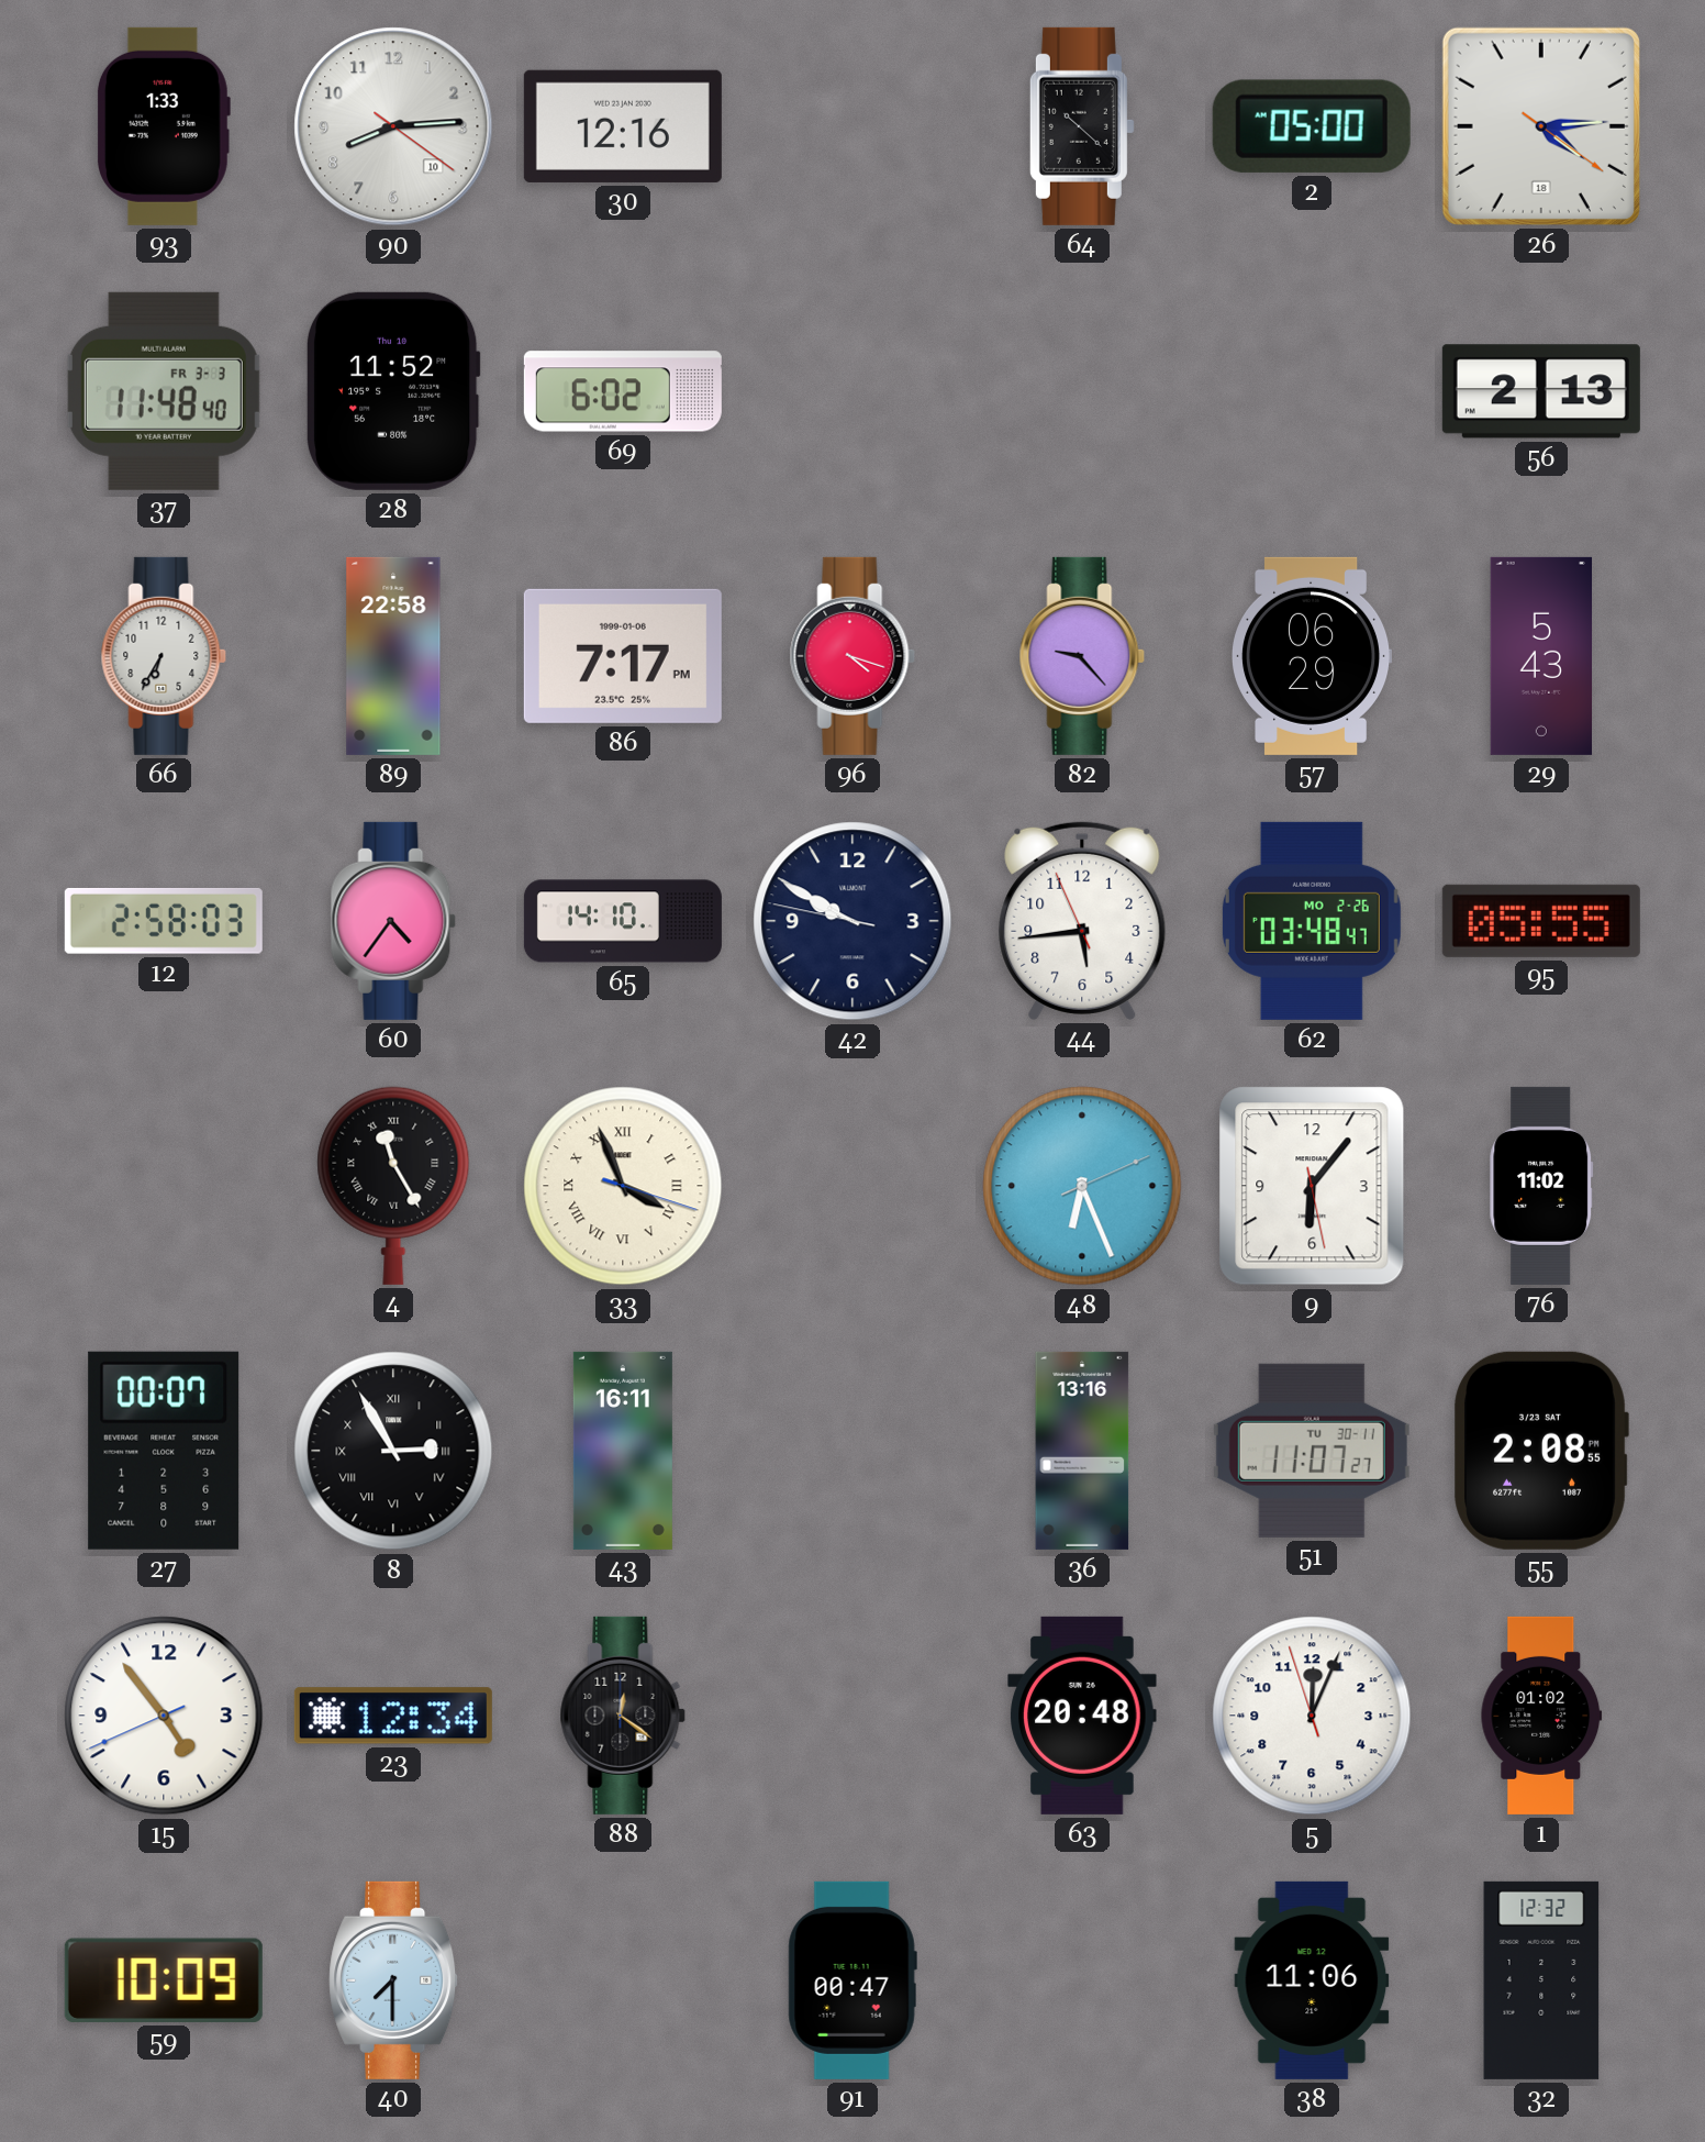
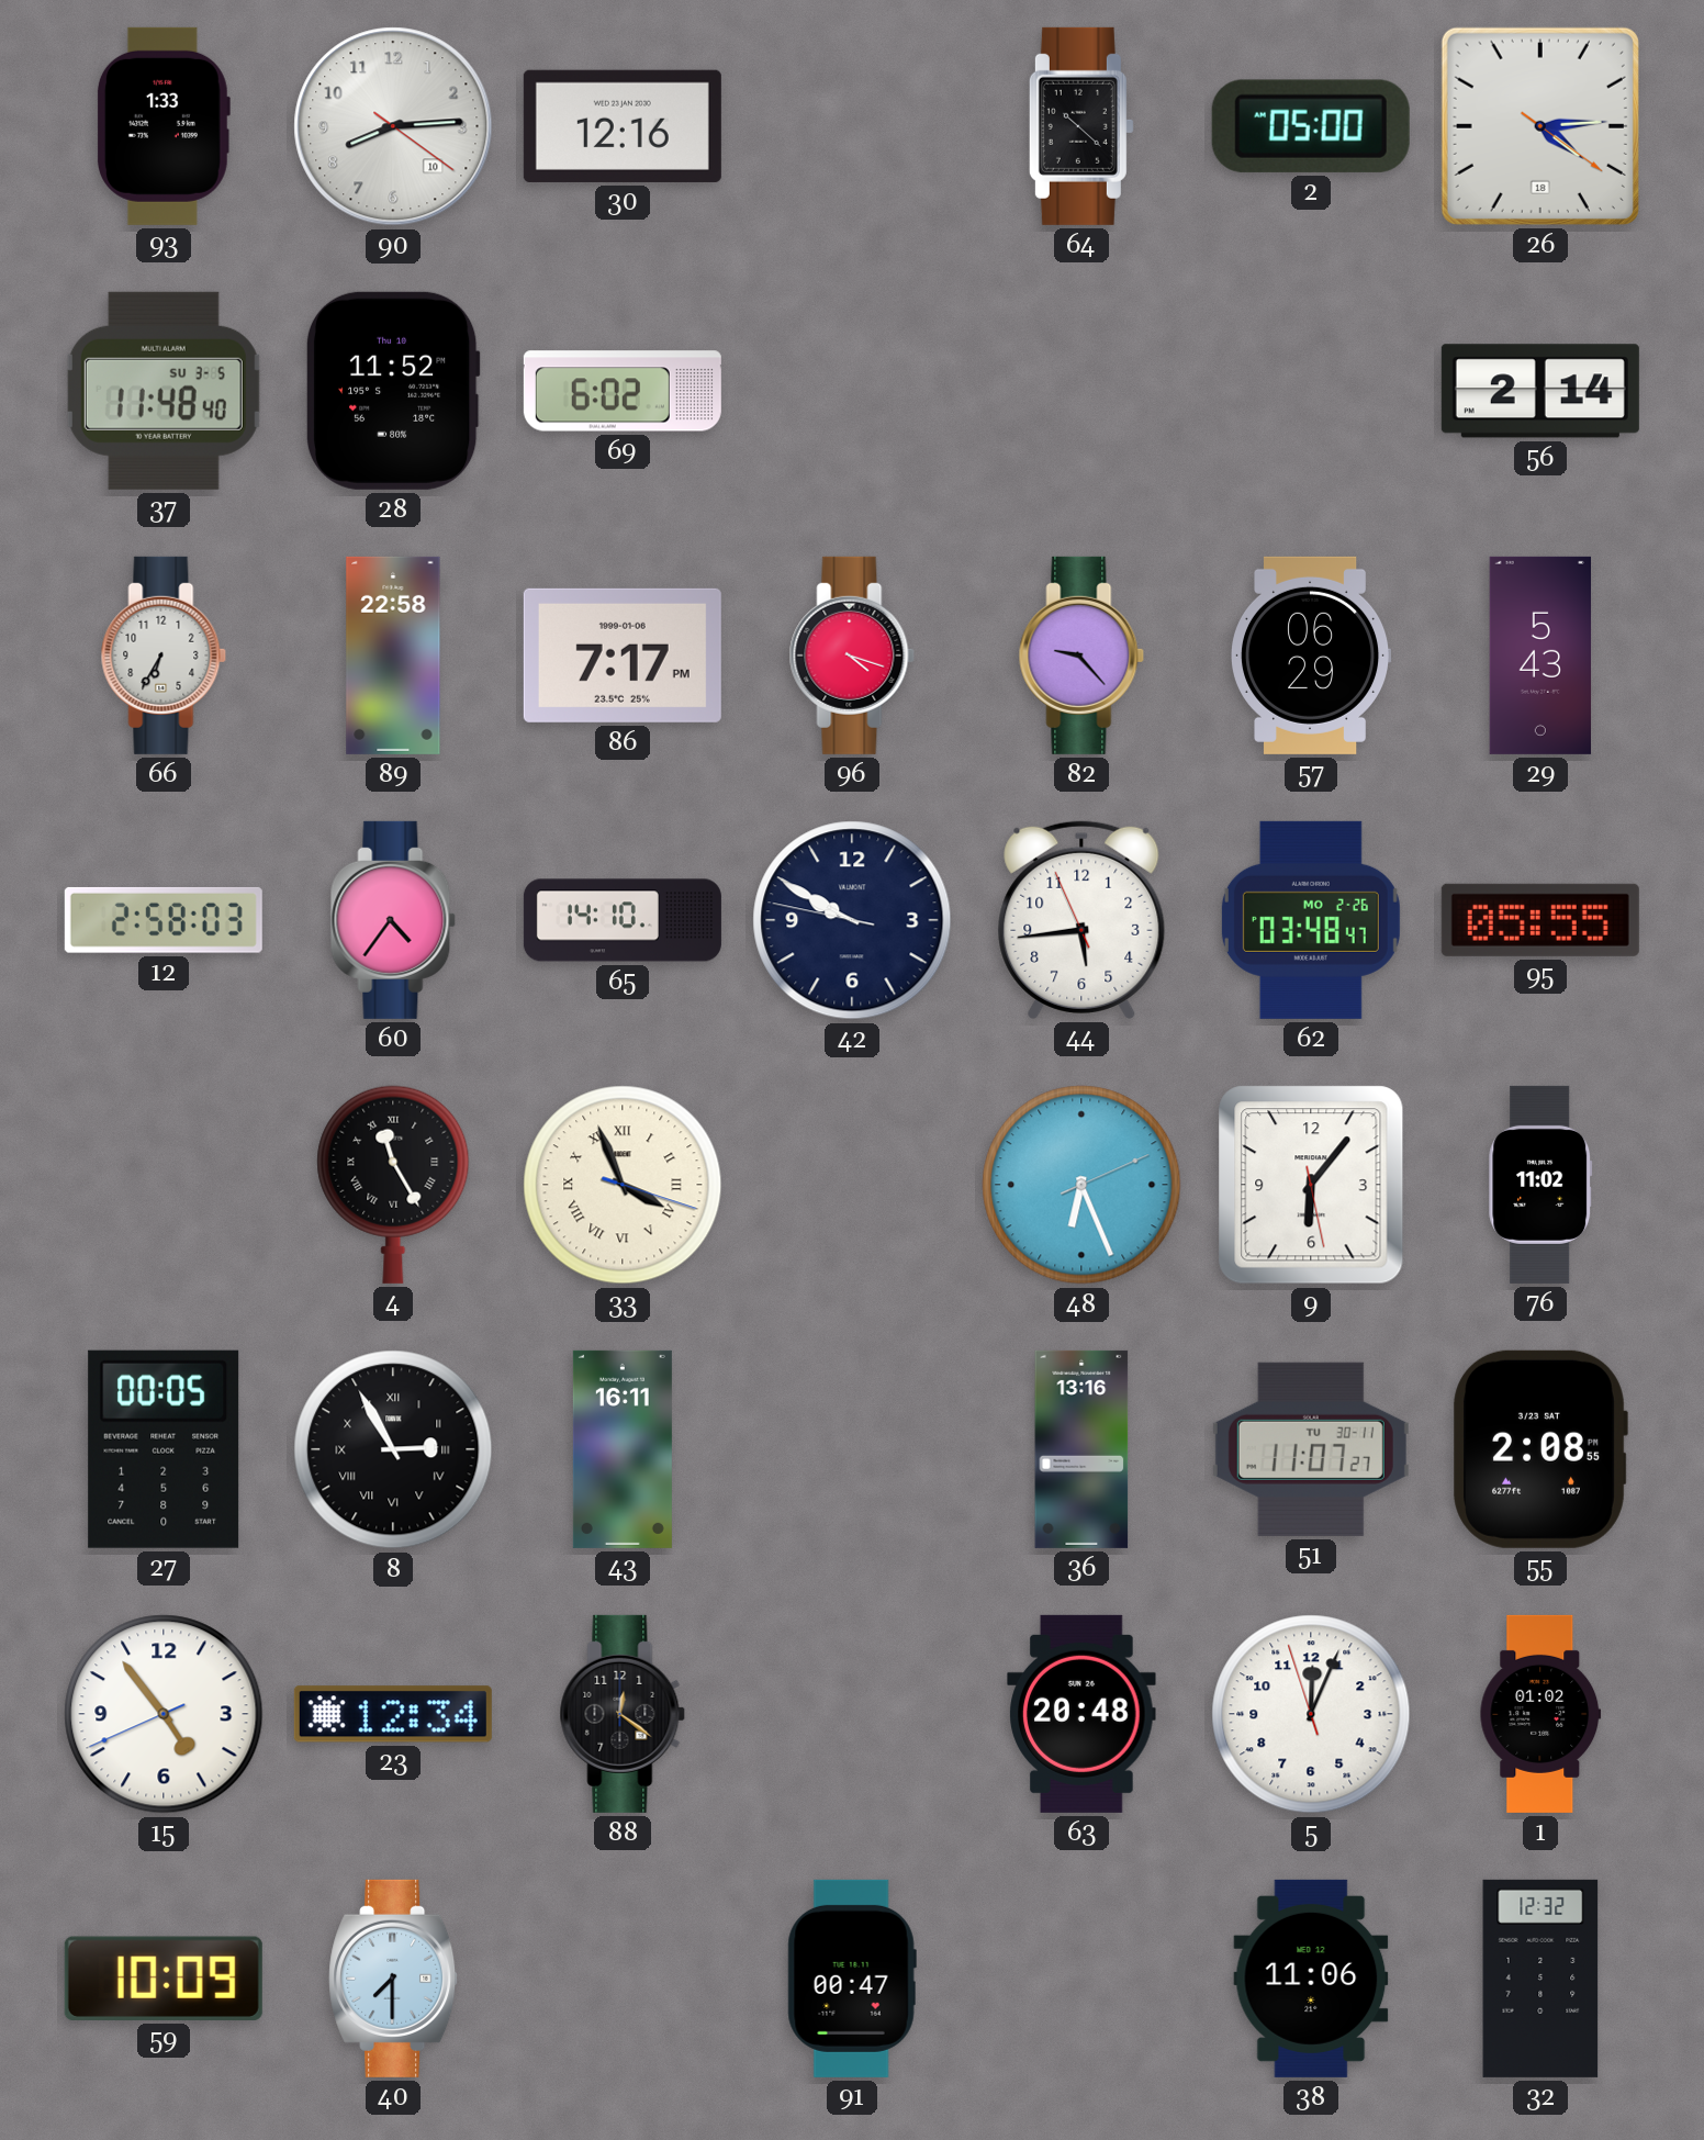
37 date: FR 3-3 -> SU 3-5
56: 2:13 -> 2:14
27: 00:07 -> 00:05
